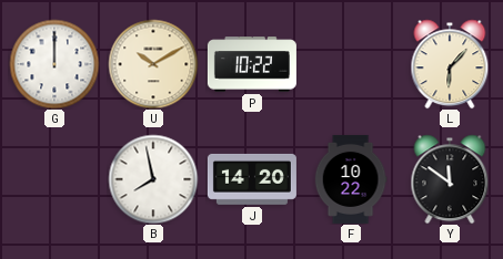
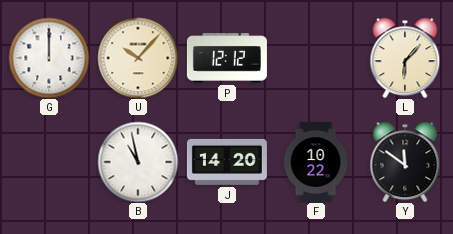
U: 10:10 -> 10:07
P: 10:22 -> 12:12
B: 7:58 -> 10:58
